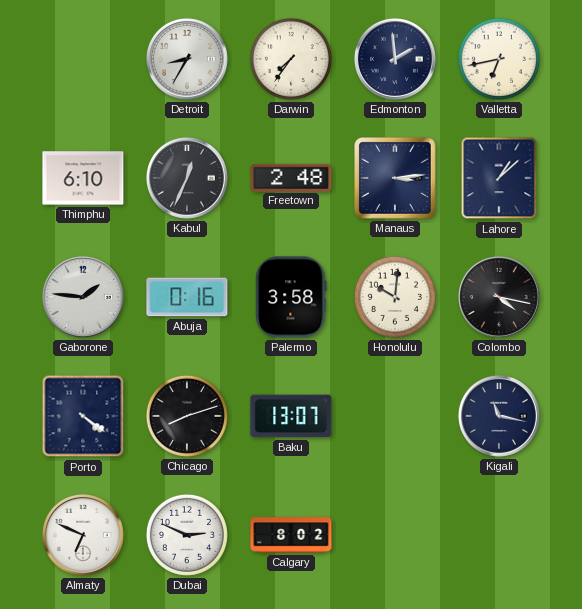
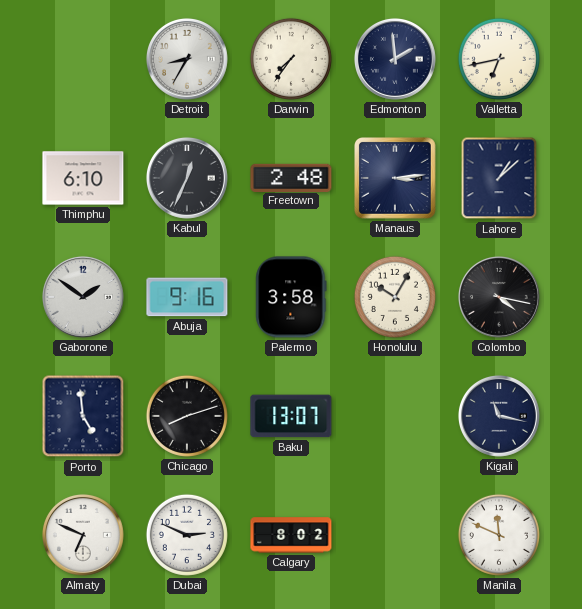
Gaborone: 1:46 -> 1:51
Abuja: 0:16 -> 9:16
Honolulu: 10:01 -> 10:05
Porto: 4:21 -> 4:59
Manila: none -> 11:49
